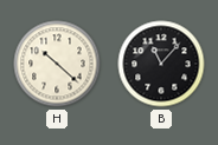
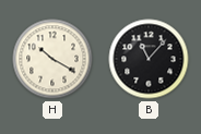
H: 10:22 -> 10:20
